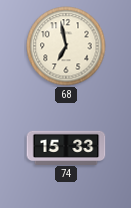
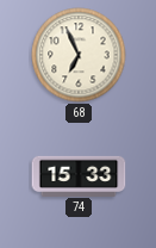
68: 6:58 -> 6:56
